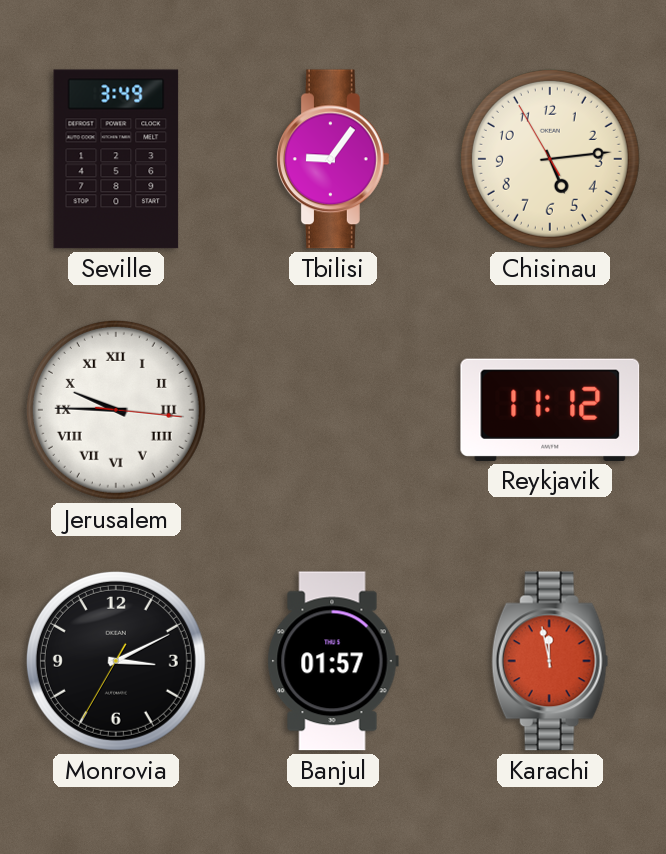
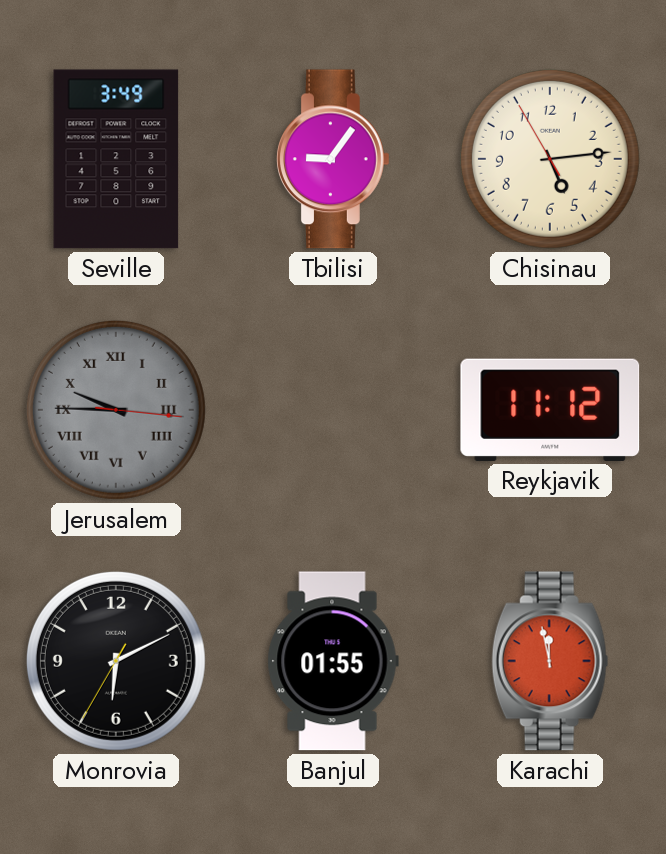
Jerusalem dial: white -> grey
Monrovia: 3:10 -> 6:10
Banjul: 01:57 -> 01:55
